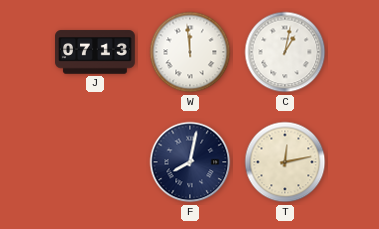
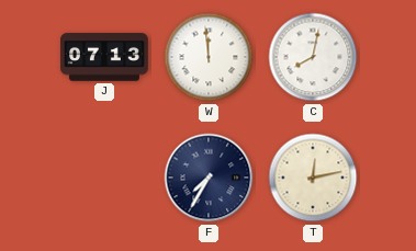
C: 1:02 -> 8:02
F: 8:02 -> 7:35
